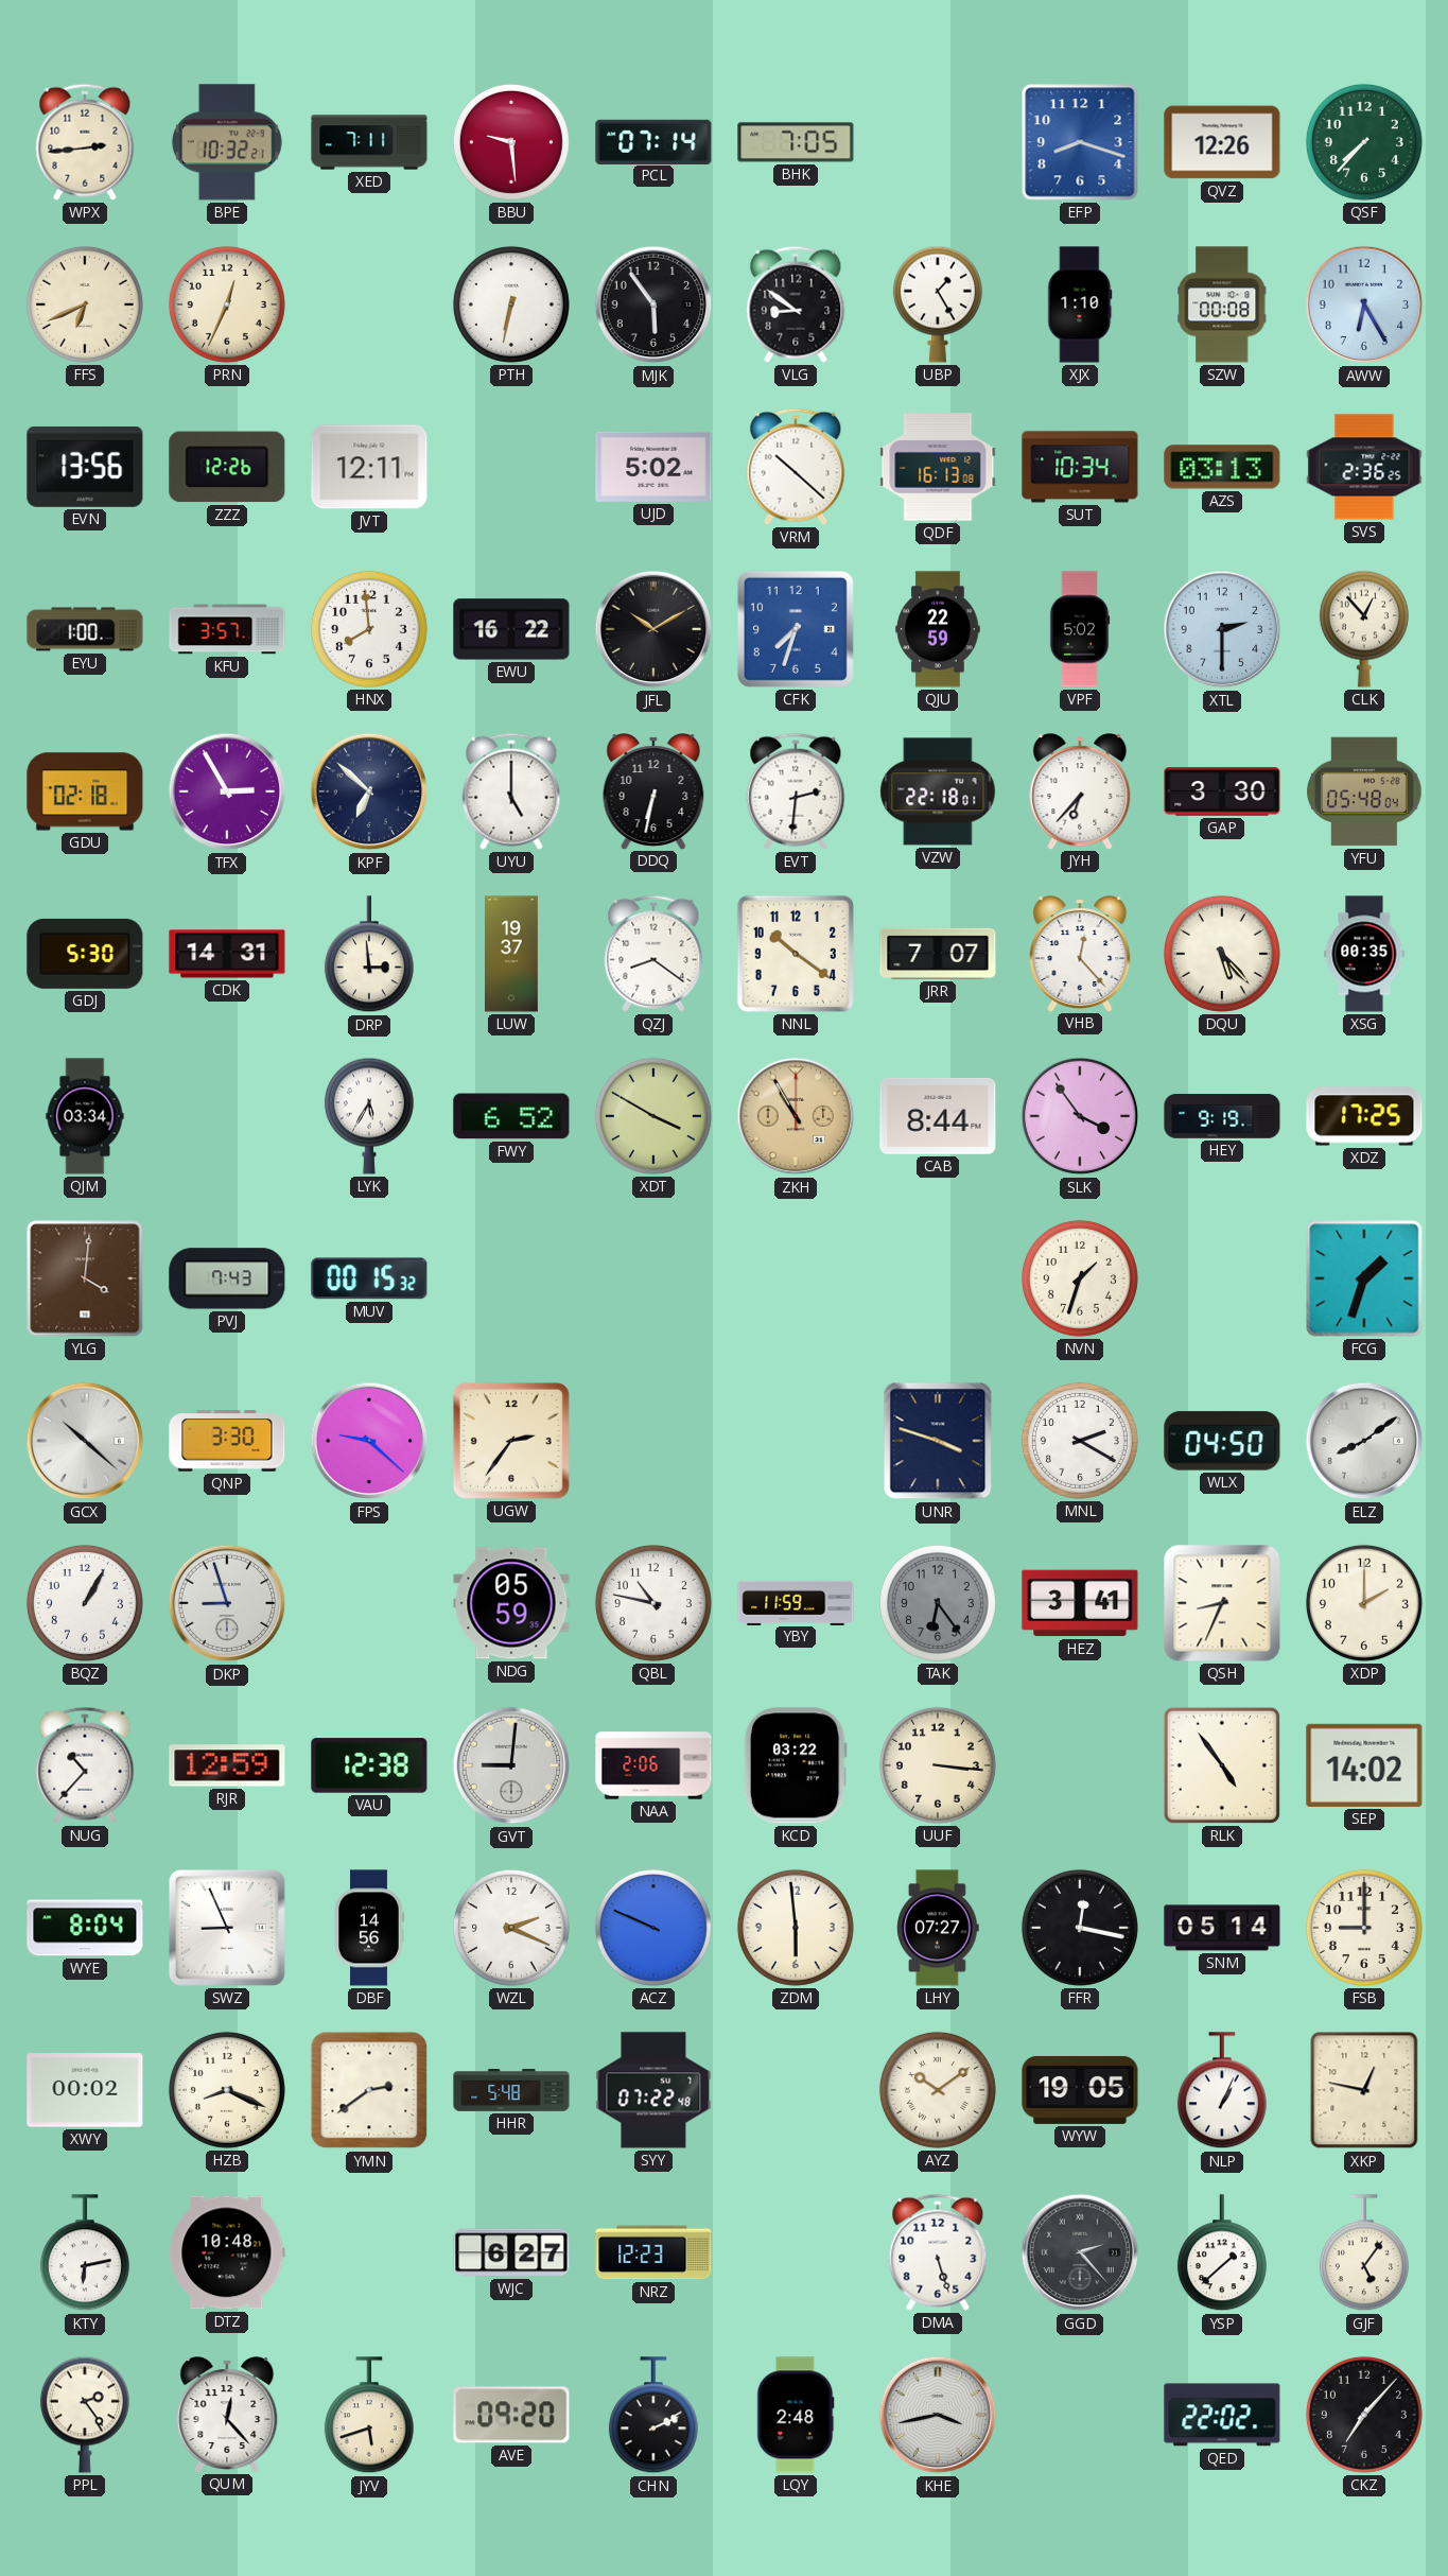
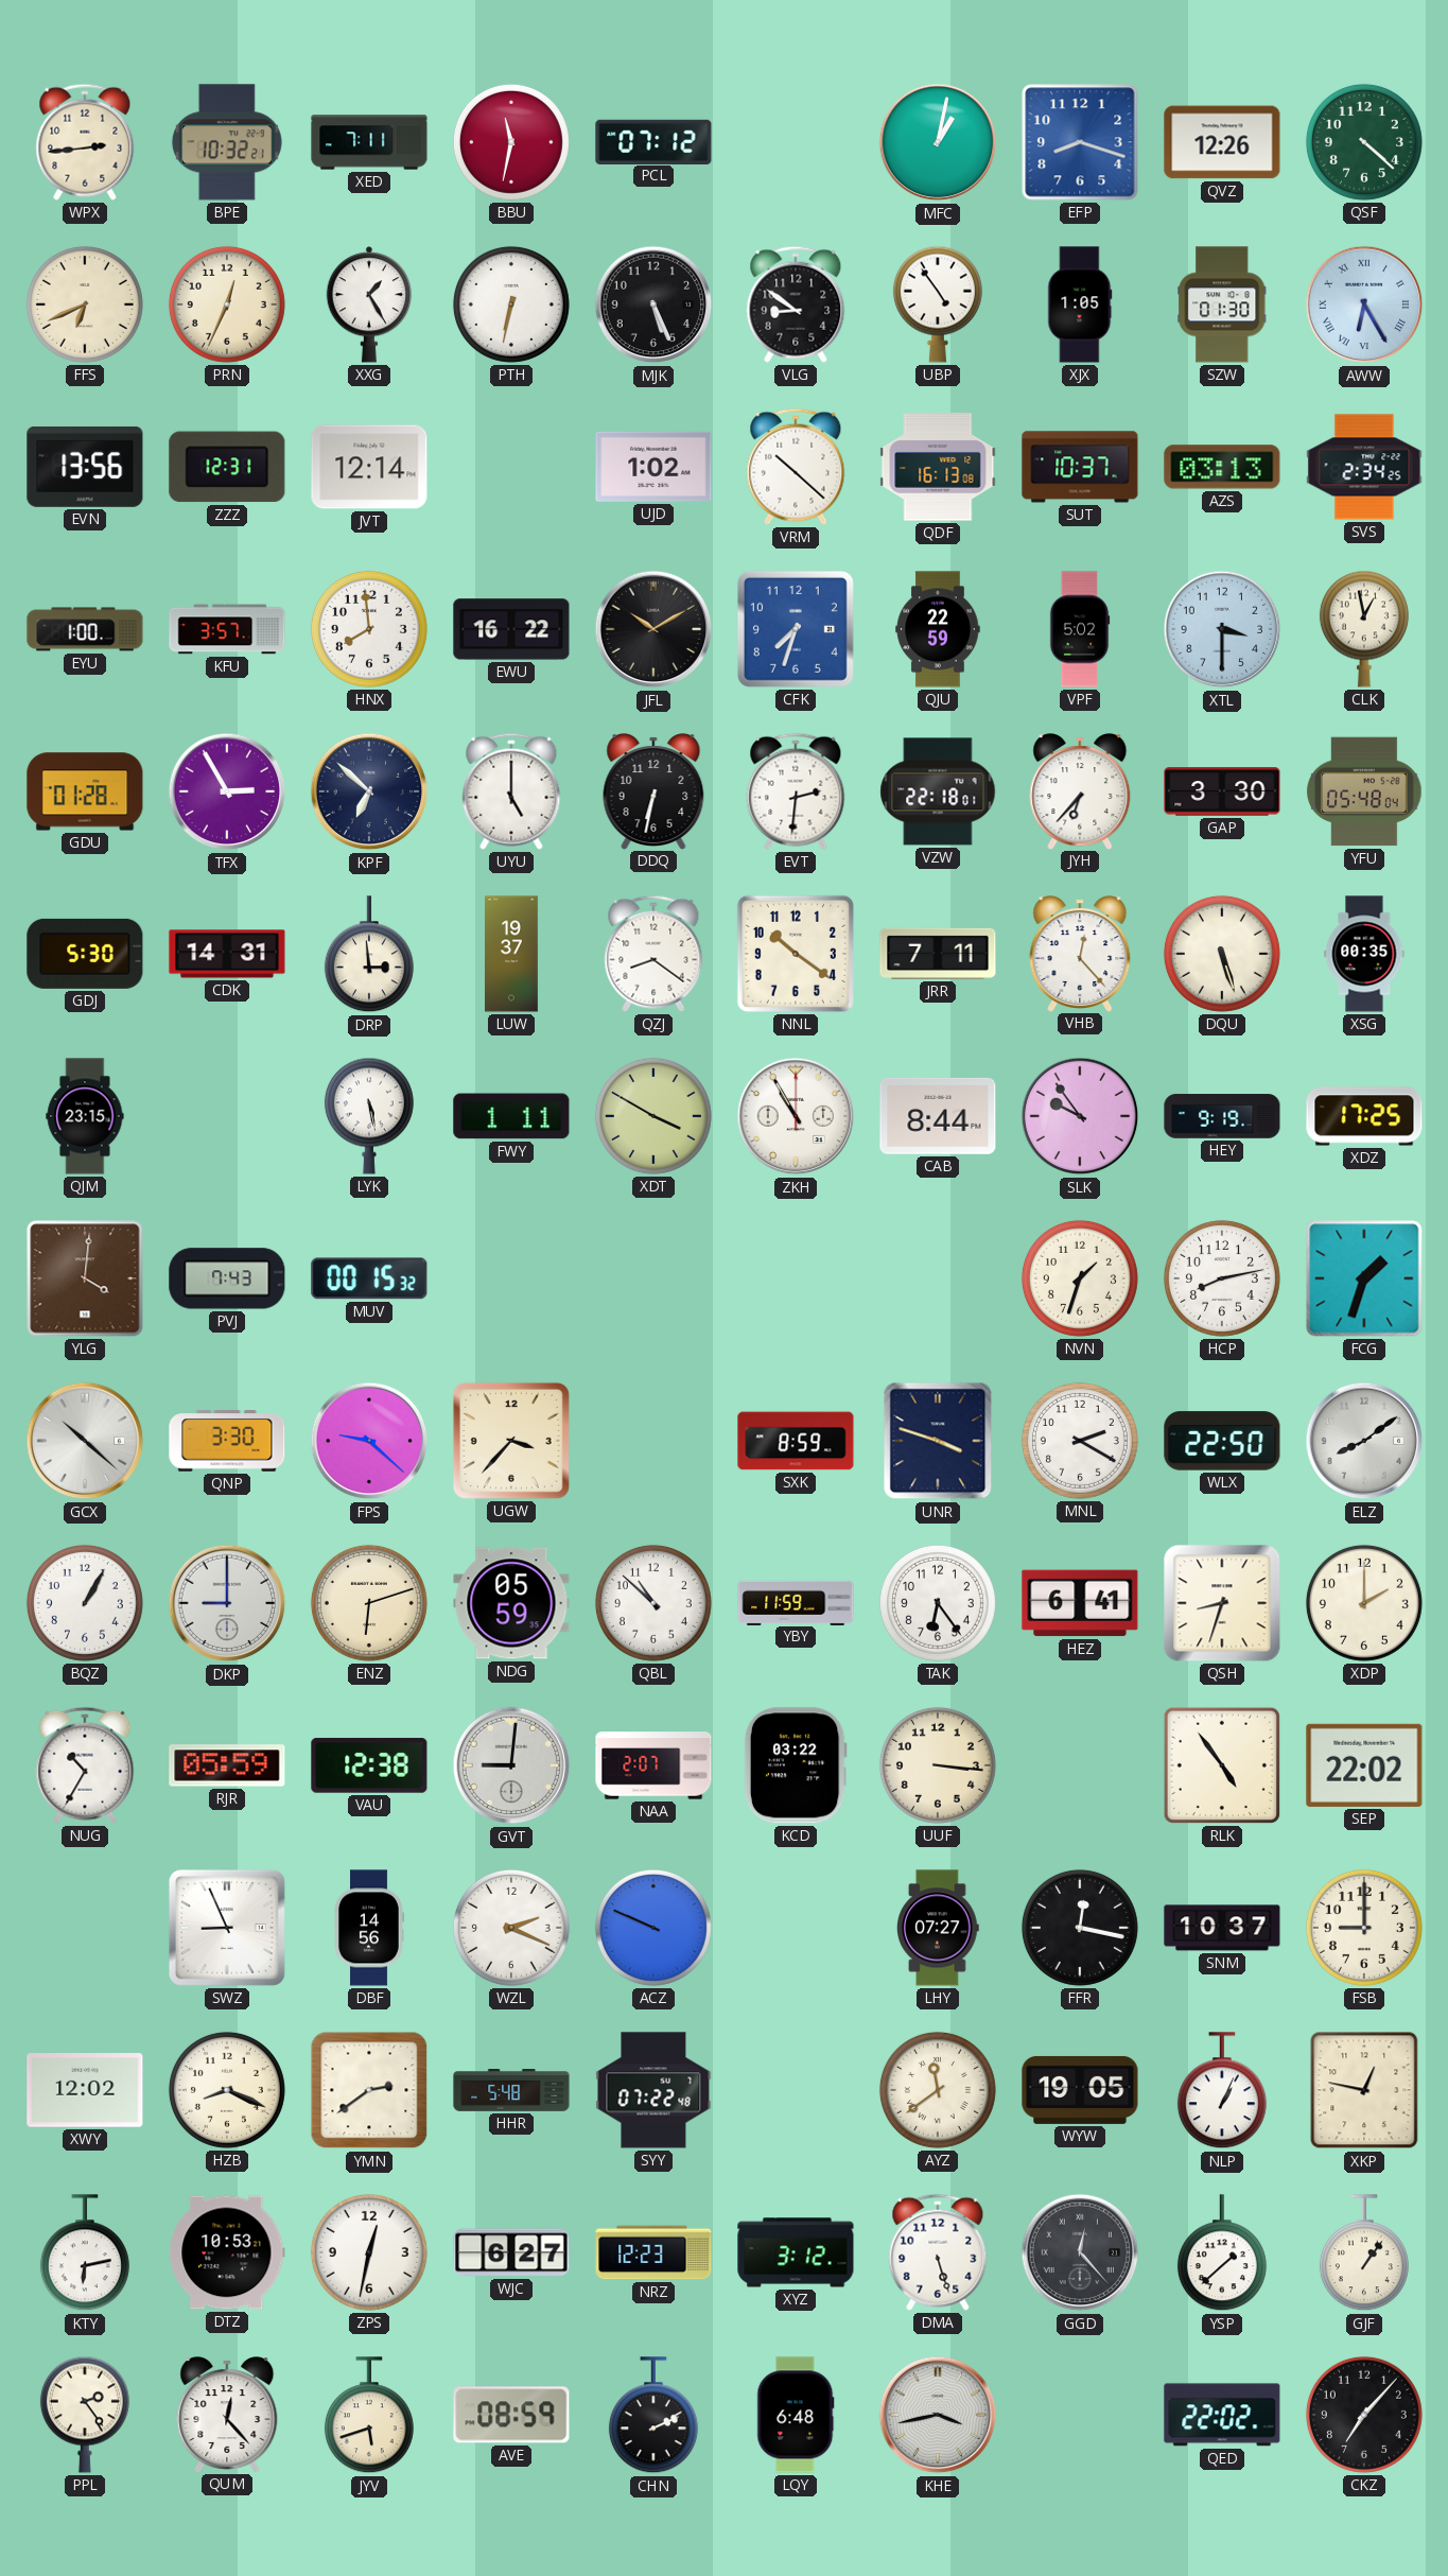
BBU: 9:29 -> 11:32
PCL: 07:14 -> 07:12
BHK: 7:05 -> none
MFC: none -> 1:02
QSF: 7:37 -> 4:22
XXG: none -> 1:25
MJK: 5:54 -> 5:26
UBP: 1:25 -> 4:54
XJX: 1:10 -> 1:05
SZW: 00:08 -> 01:30
AWW numerals: Arabic -> Roman
ZZZ: 12:26 -> 12:31
JVT: 12:11 -> 12:14
UJD: 5:02 -> 1:02
SUT: 10:34 -> 10:37
SVS: 2:36 -> 2:34
XTL: 2:30 -> 3:30
CLK: 12:53 -> 12:58
GDU: 02:18 -> 01:28
JRR: 7:07 -> 7:11
DQU: 5:23 -> 5:27
QJM: 03:34 -> 23:15
LYK: 5:35 -> 5:28
FWY: 6:52 -> 1:11
ZKH dial: champagne -> white
SLK: 3:54 -> 9:54
HCP: none -> 8:13
UGW: 2:36 -> 3:37
SXK: none -> 8:59
WLX: 04:50 -> 22:50
DKP: 8:57 -> 9:00
ENZ: none -> 6:12
QBL: 10:47 -> 10:52
TAK dial: grey -> white
HEZ: 3:41 -> 6:41
QSH: 8:34 -> 8:33
NUG: 10:37 -> 10:35
RJR: 12:59 -> 05:59
NAA: 2:06 -> 2:07
SEP: 14:02 -> 22:02
WYE: 8:04 -> none
ZDM: 5:59 -> none
SNM: 05:14 -> 10:37
XWY: 00:02 -> 12:02
AYZ: 10:09 -> 11:39
DTZ: 10:48 -> 10:53
ZPS: none -> 12:32
XYZ: none -> 3:12
GGD: 2:23 -> 12:23
GJF: 5:06 -> 1:06
AVE: 09:20 -> 08:59
LQY: 2:48 -> 6:48
